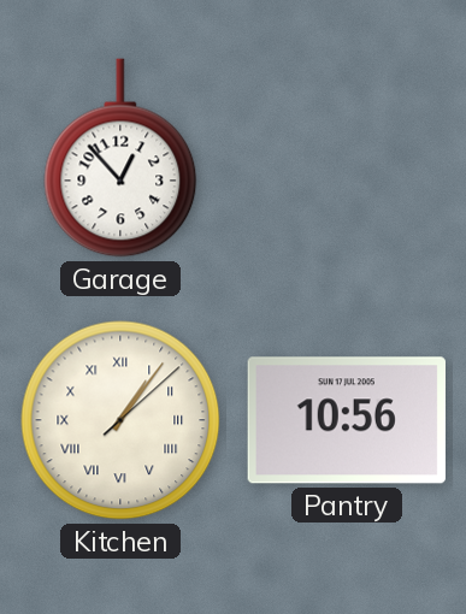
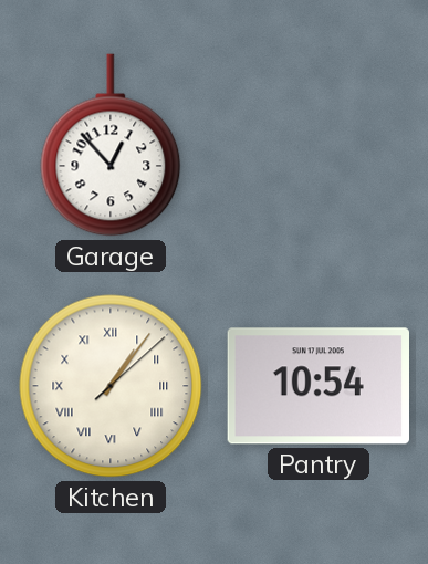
Pantry: 10:56 -> 10:54
